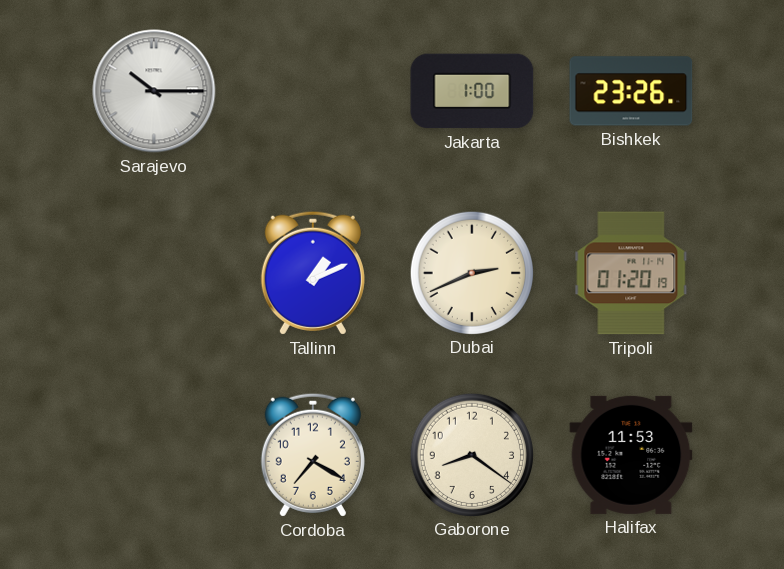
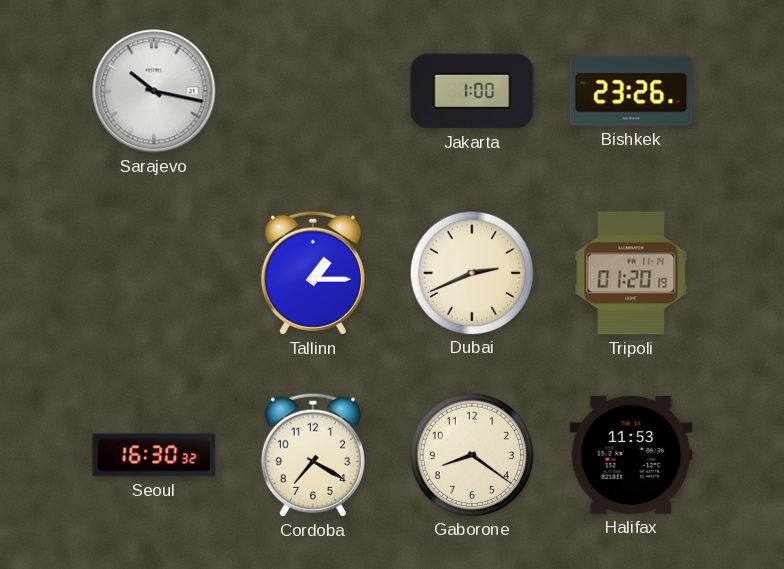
Sarajevo: 10:15 -> 10:17
Tallinn: 1:11 -> 1:15
Seoul: none -> 16:30
